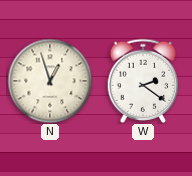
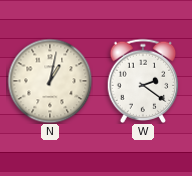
N: 12:57 -> 1:02
